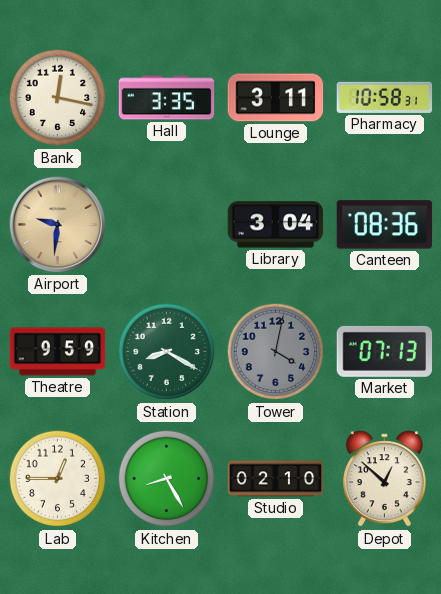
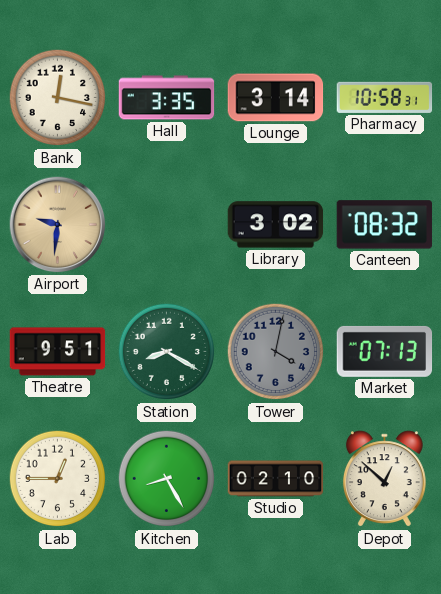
Lounge: 3:11 -> 3:14
Library: 3:04 -> 3:02
Canteen: 08:36 -> 08:32
Theatre: 9:59 -> 9:51
